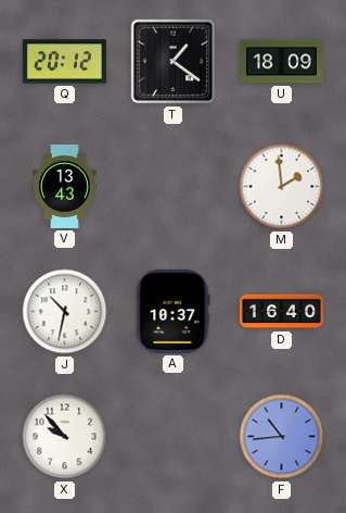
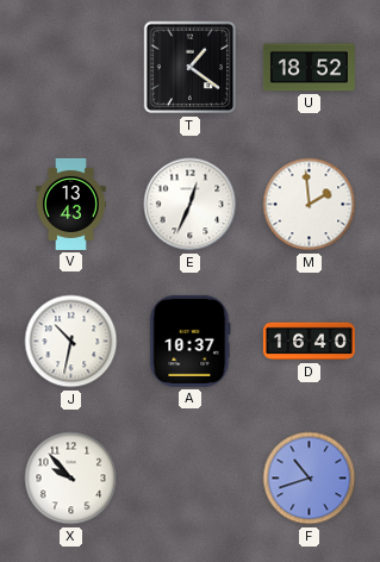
Q: 20:12 -> none
U: 18:09 -> 18:52
E: none -> 12:34
F: 10:44 -> 10:42
